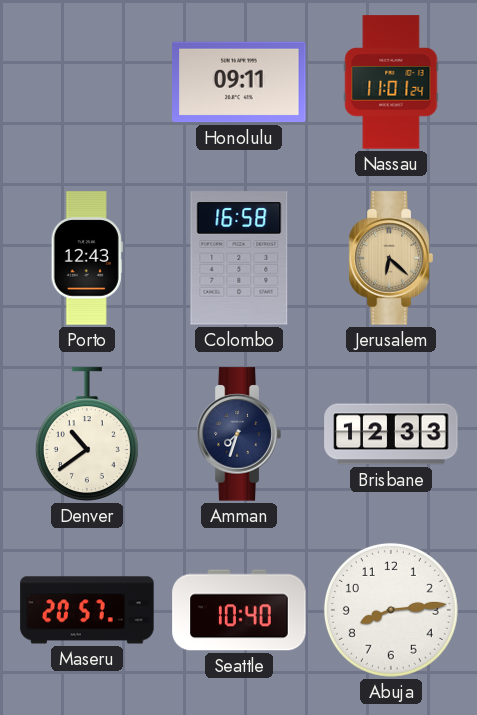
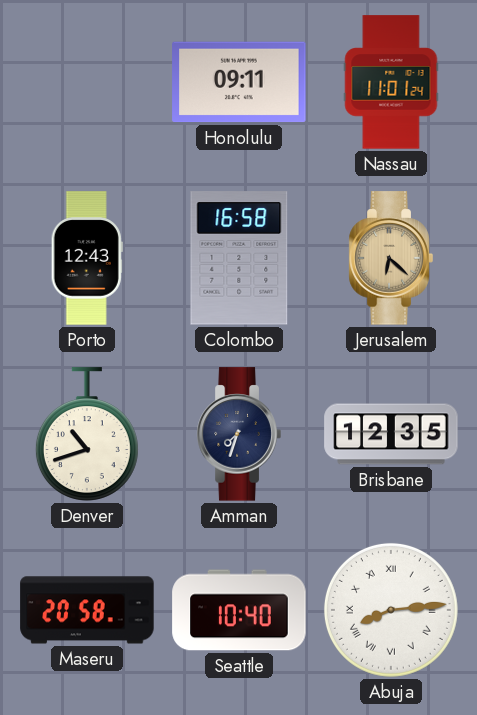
Denver: 10:39 -> 10:42
Brisbane: 12:33 -> 12:35
Maseru: 20:57 -> 20:58
Abuja numerals: Arabic -> Roman
